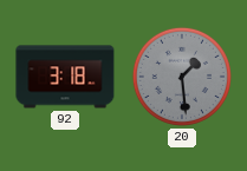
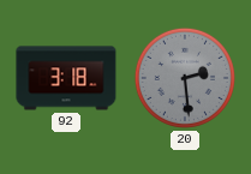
20: 1:29 -> 2:29
